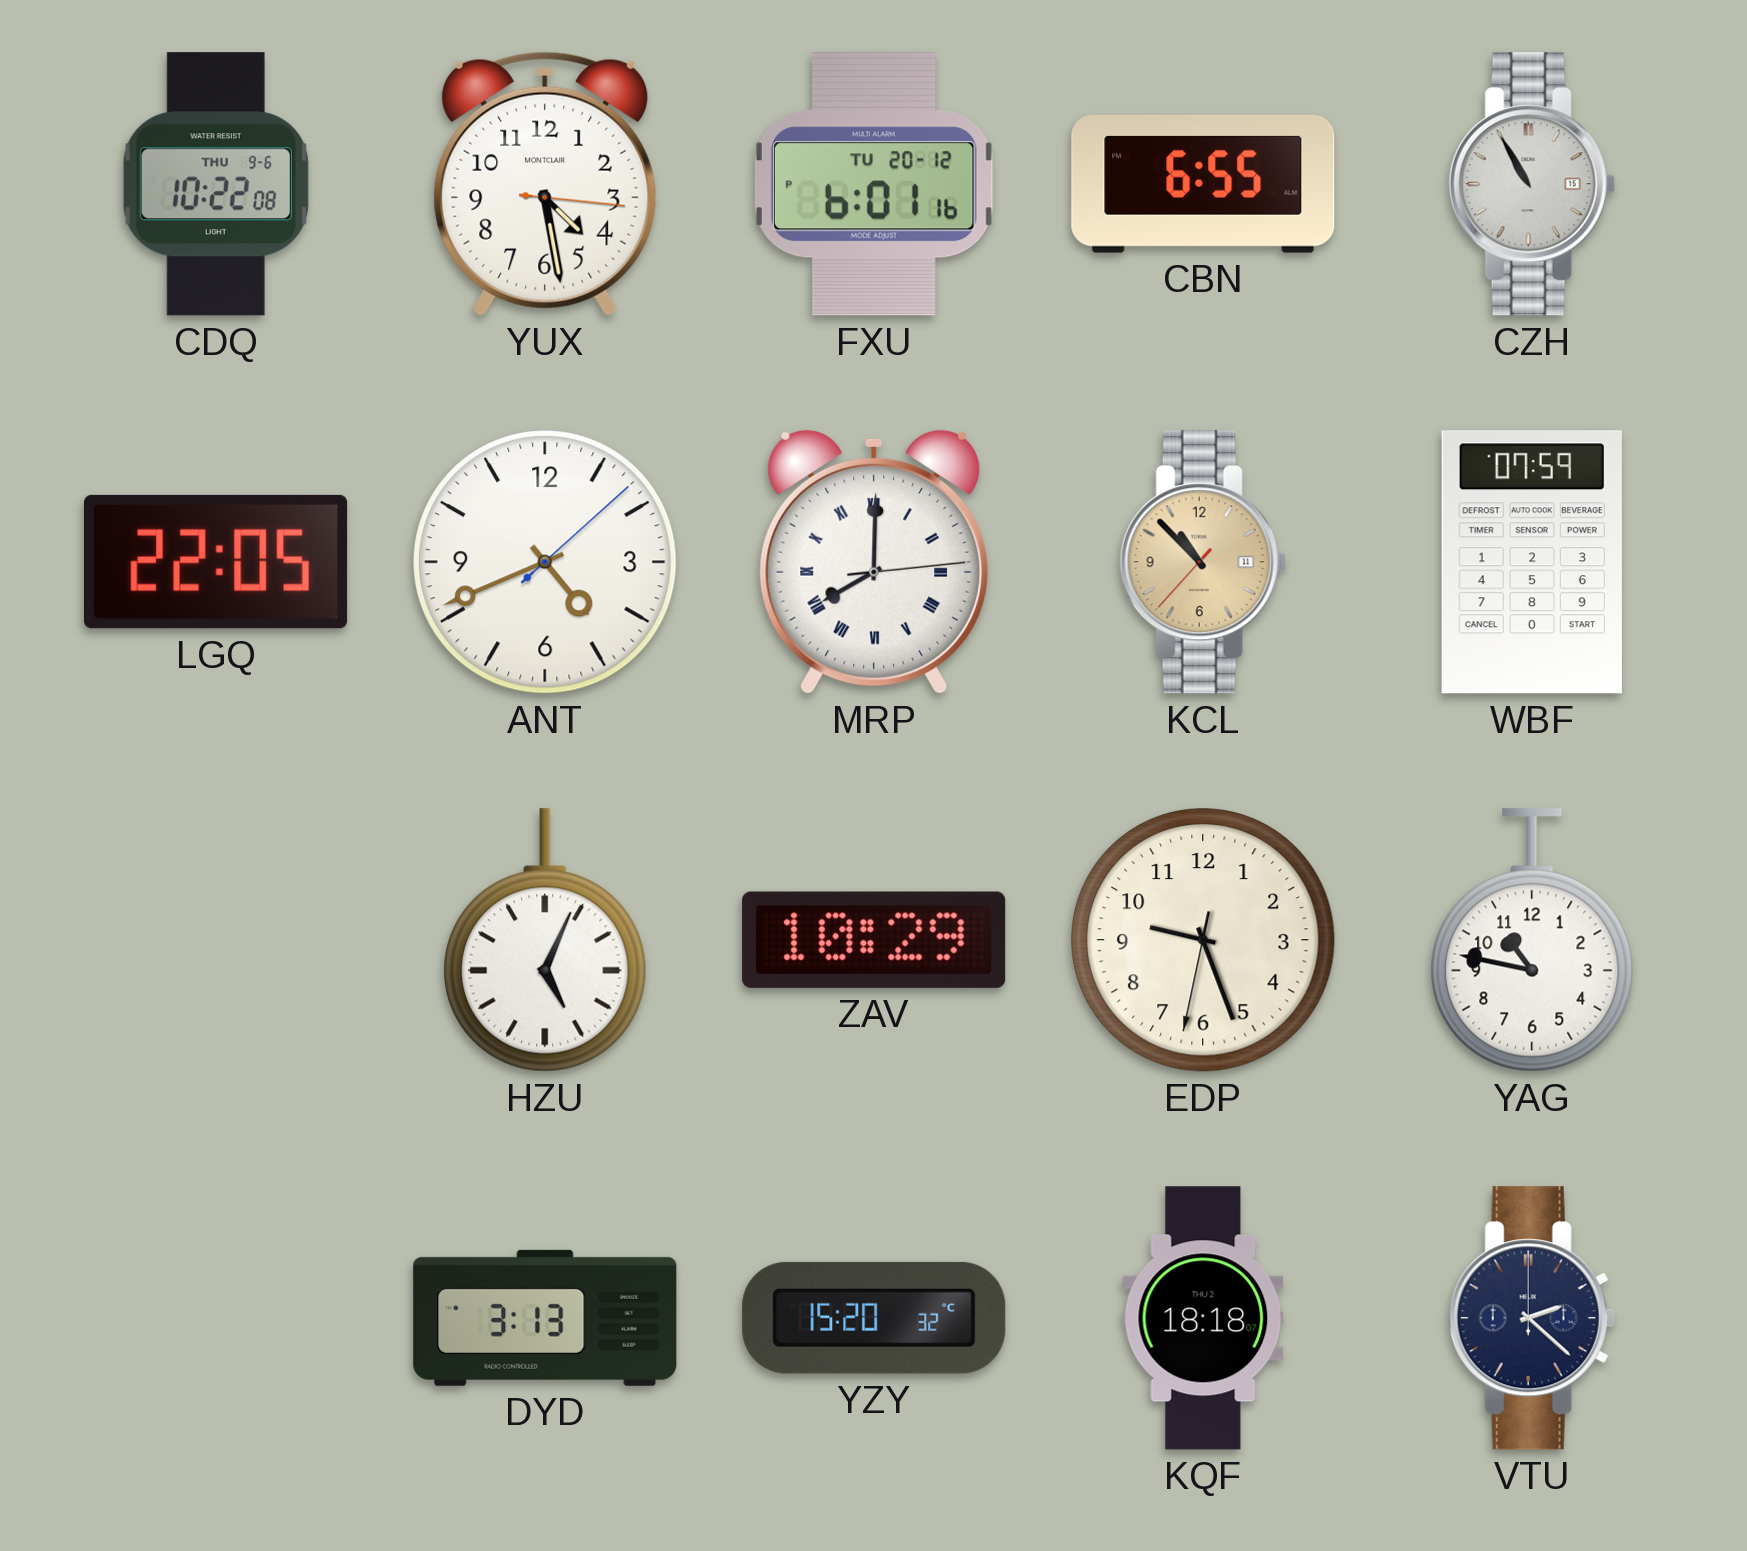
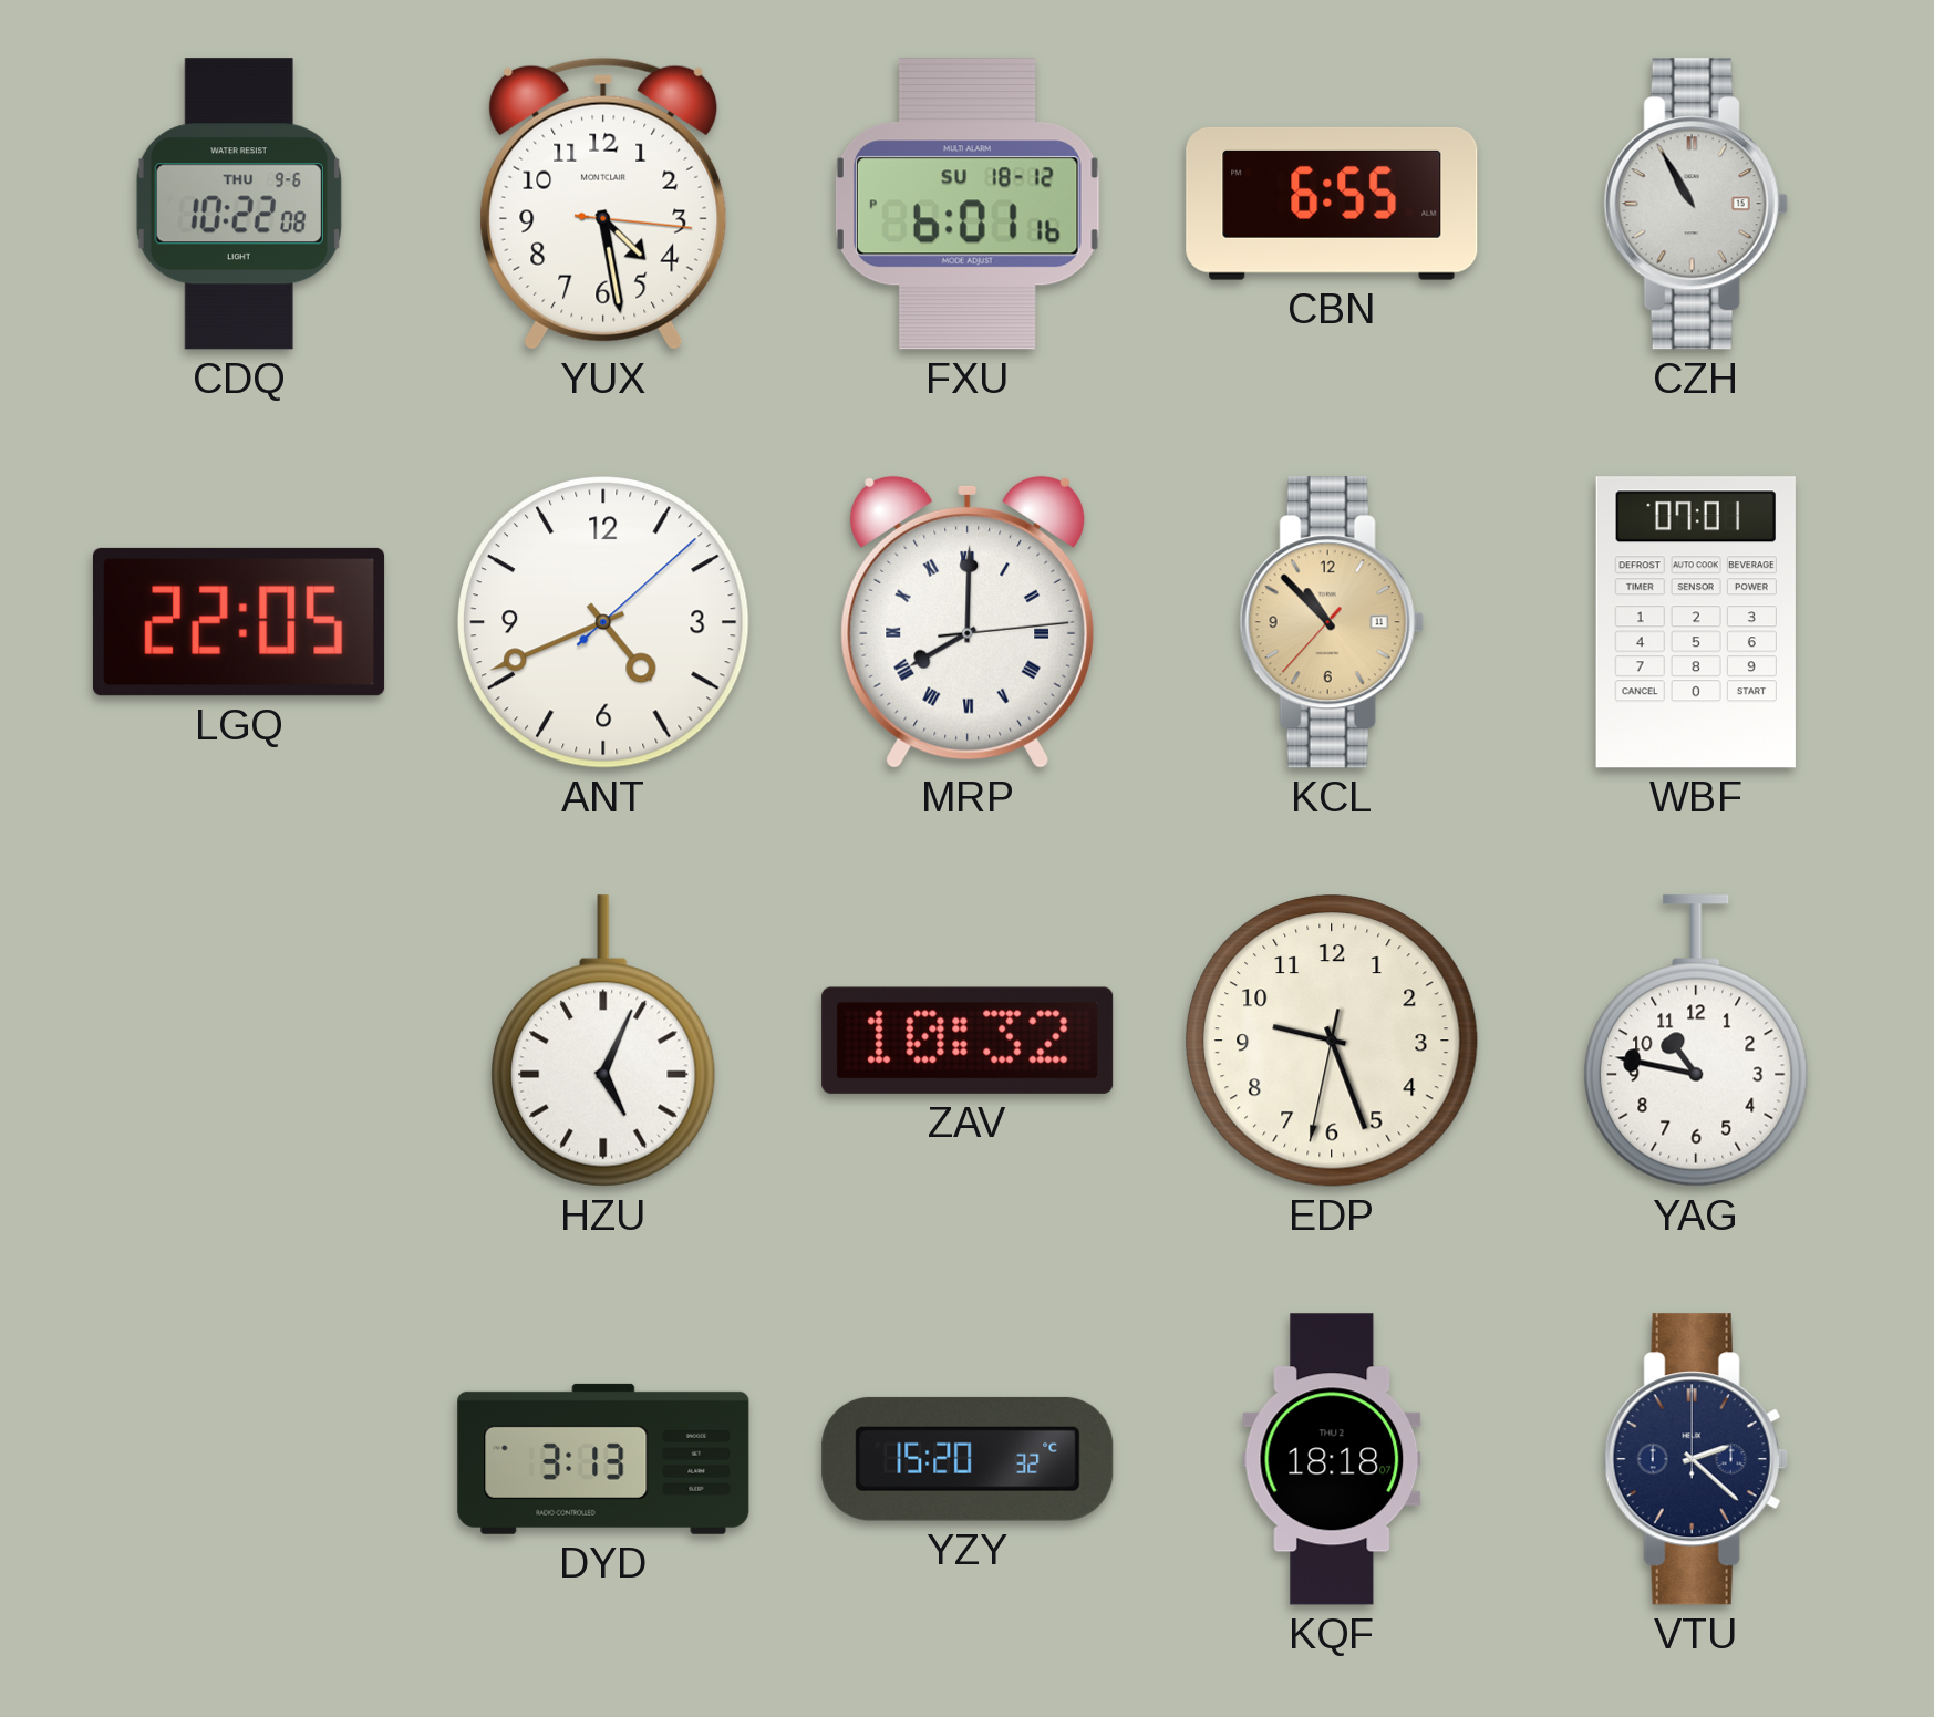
FXU date: TU 20-12 -> SU 18-12
WBF: 07:59 -> 07:01
ZAV: 10:29 -> 10:32
